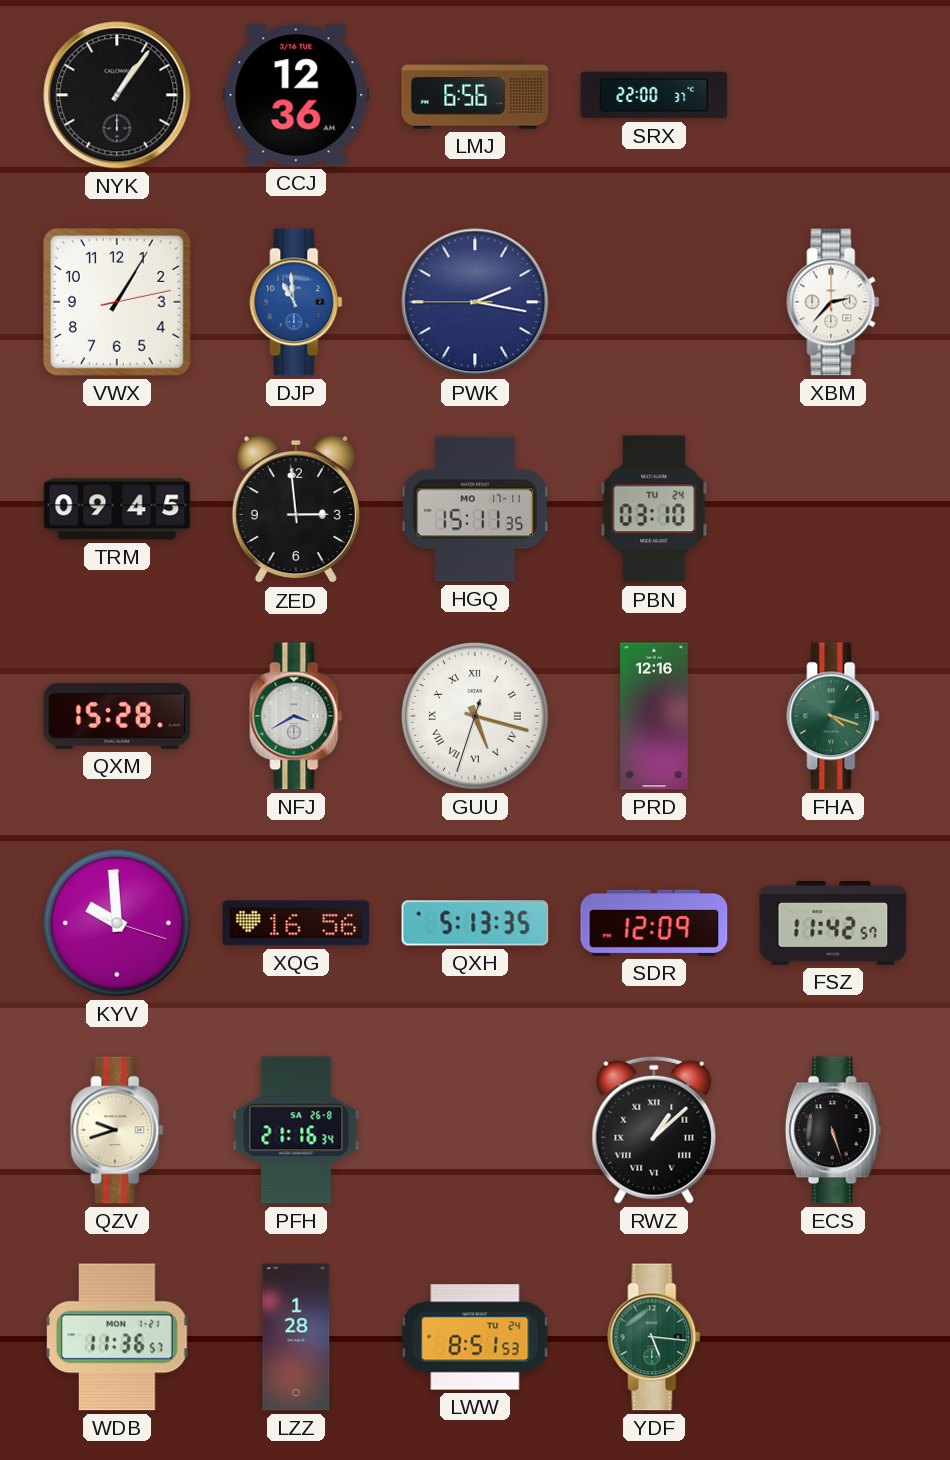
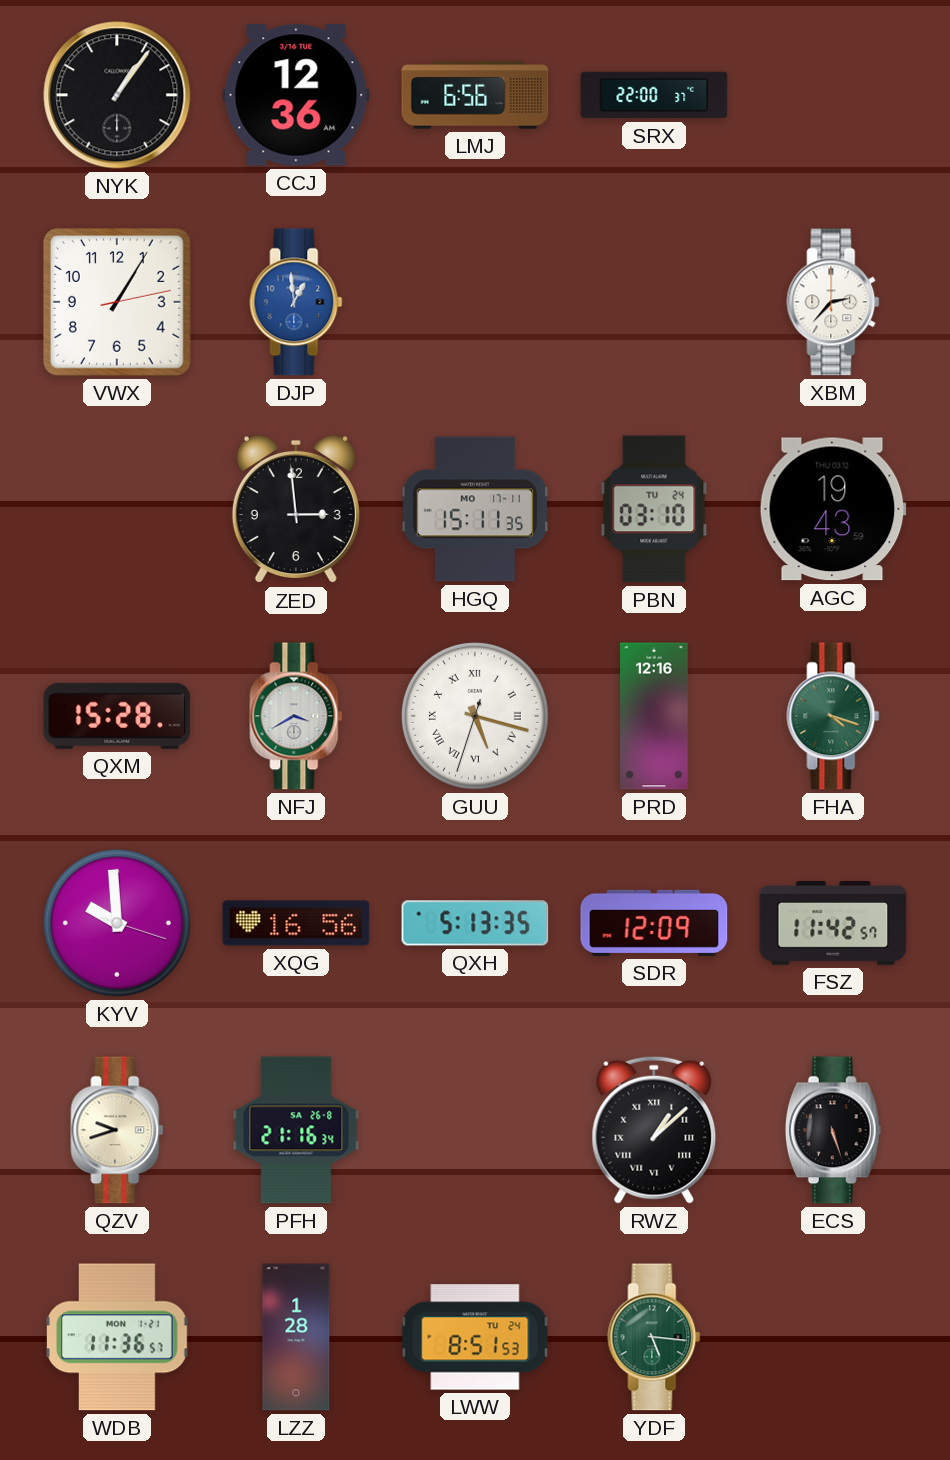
DJP: 10:59 -> 12:59
PWK: 2:16 -> none
TRM: 09:45 -> none
AGC: none -> 19:43
